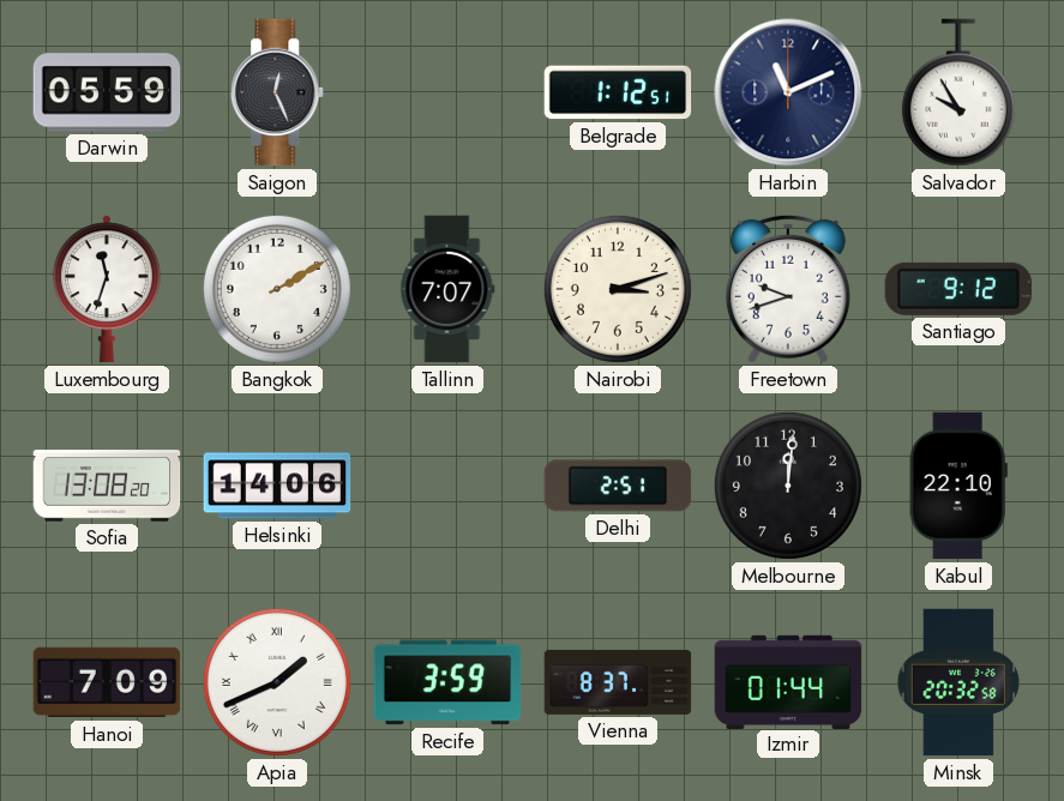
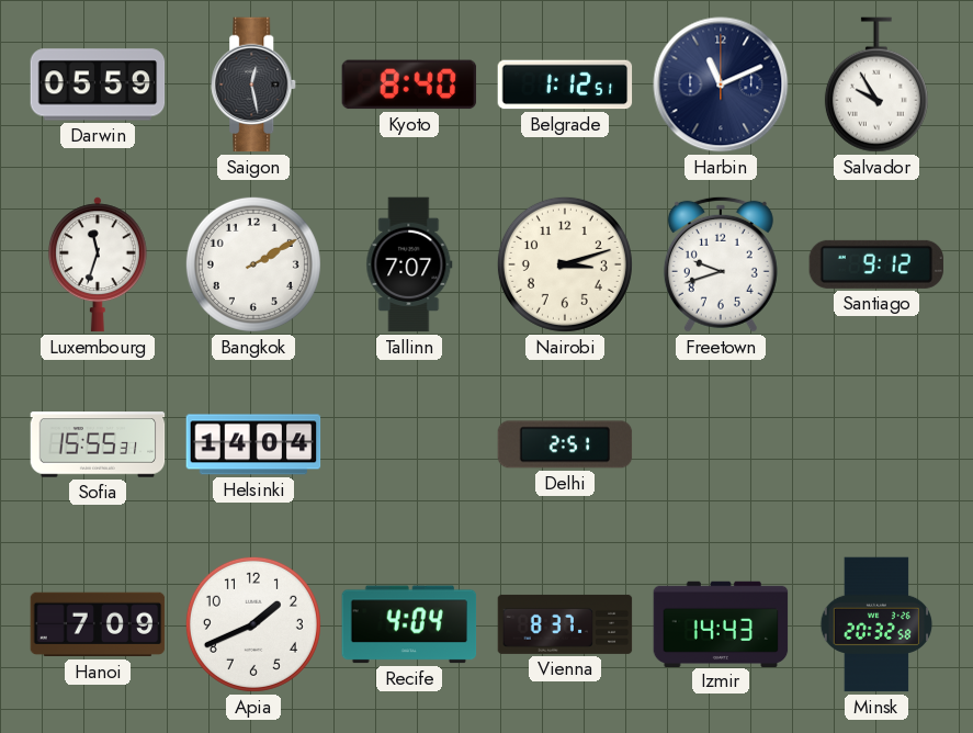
Saigon: 12:26 -> 12:28
Kyoto: none -> 8:40
Sofia: 13:08 -> 15:55
Helsinki: 14:06 -> 14:04
Melbourne: 12:01 -> none
Kabul: 22:10 -> none
Apia numerals: Roman -> Arabic
Recife: 3:59 -> 4:04
Izmir: 01:44 -> 14:43
